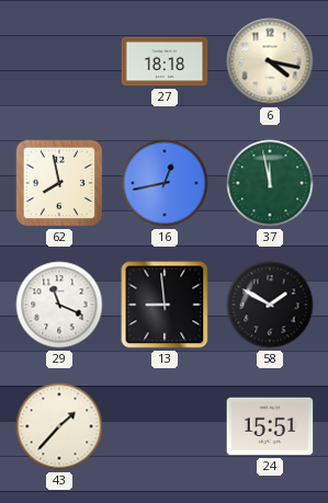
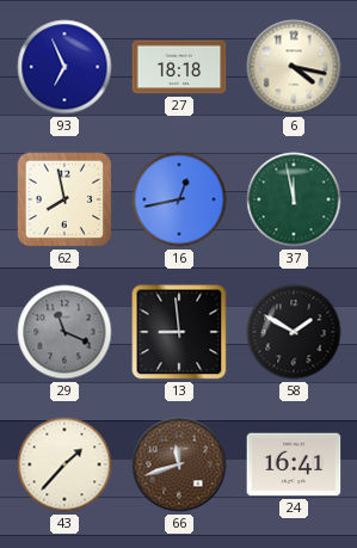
93: none -> 6:56
29 dial: white -> grey
66: none -> 11:42
24: 15:51 -> 16:41
